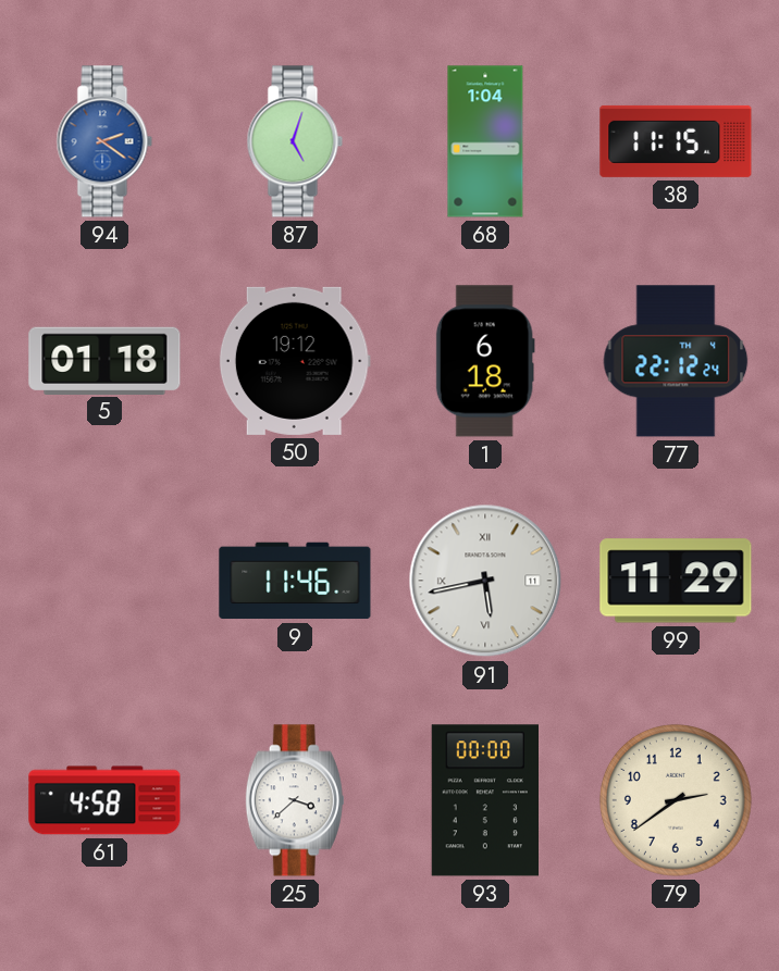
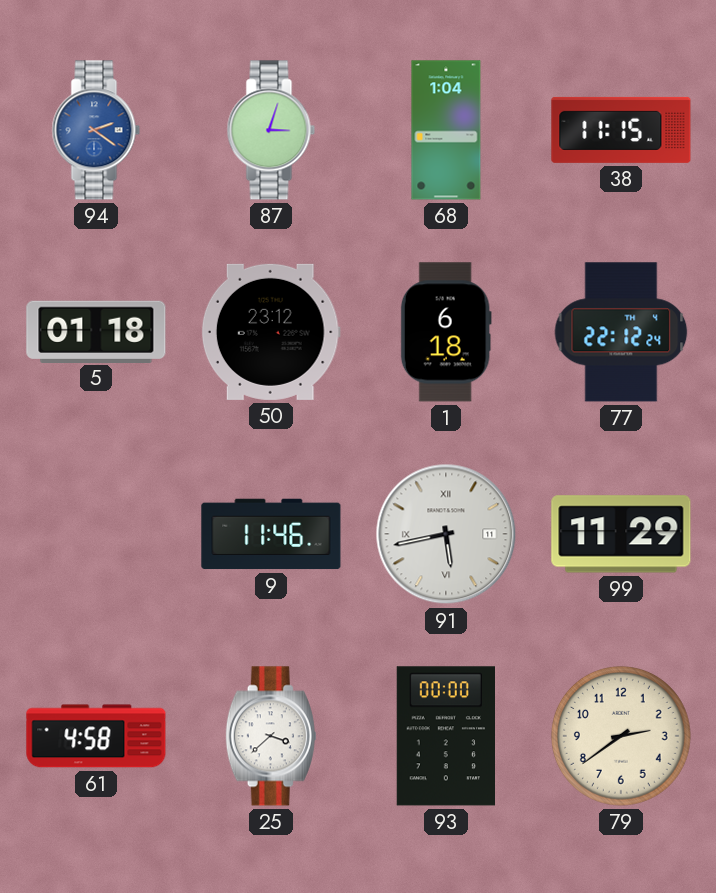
87: 5:03 -> 3:03
50: 19:12 -> 23:12
